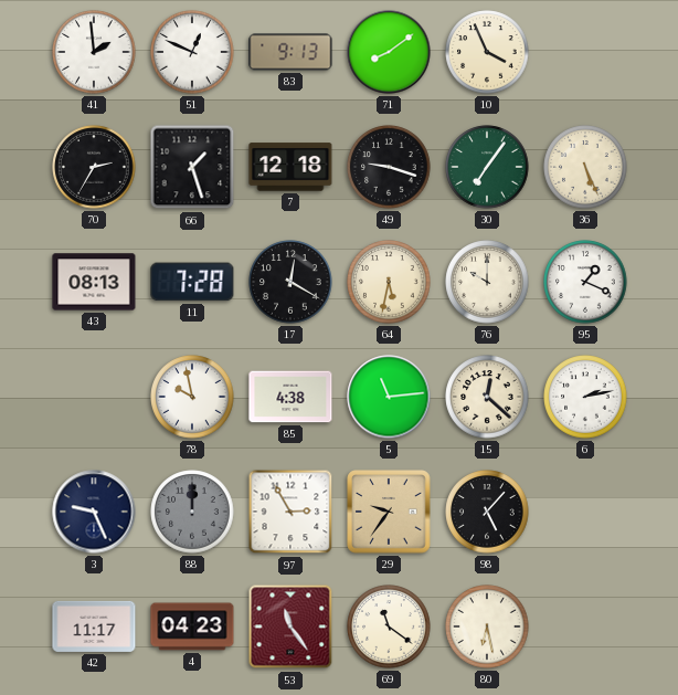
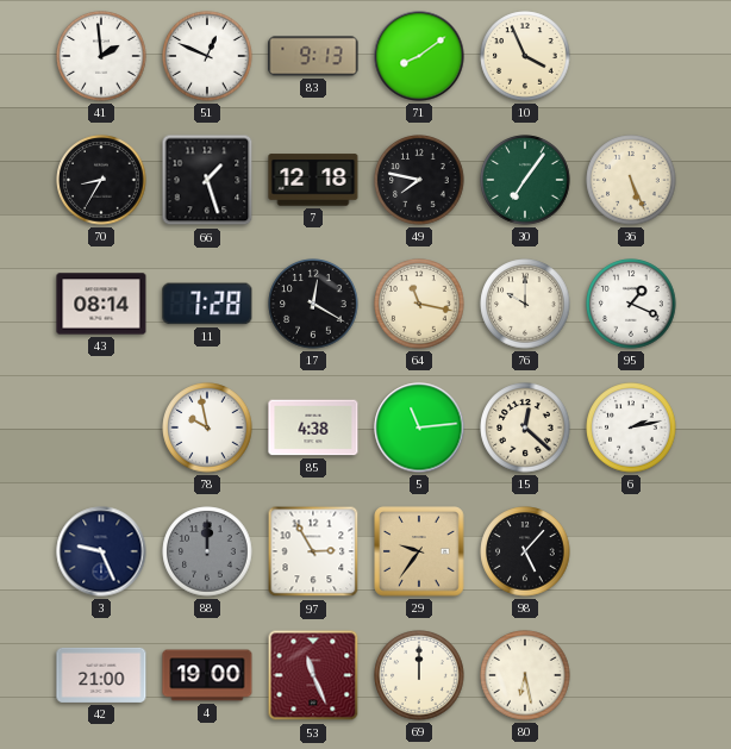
70: 2:35 -> 8:35
49: 9:18 -> 7:47
43: 08:13 -> 08:14
64: 5:32 -> 11:17
42: 11:17 -> 21:00
4: 04:23 -> 19:00
53: 11:24 -> 11:26
69: 11:21 -> 12:00
